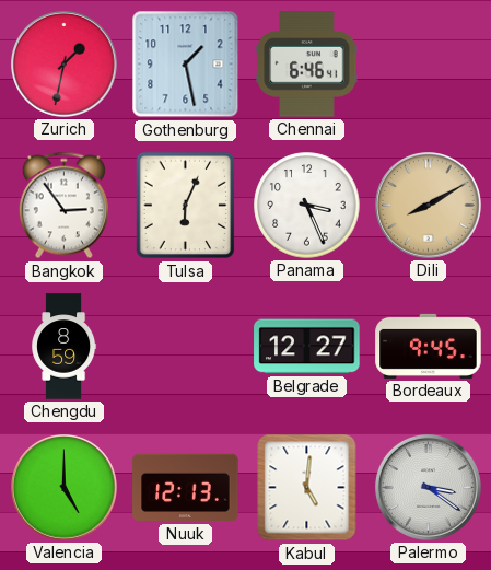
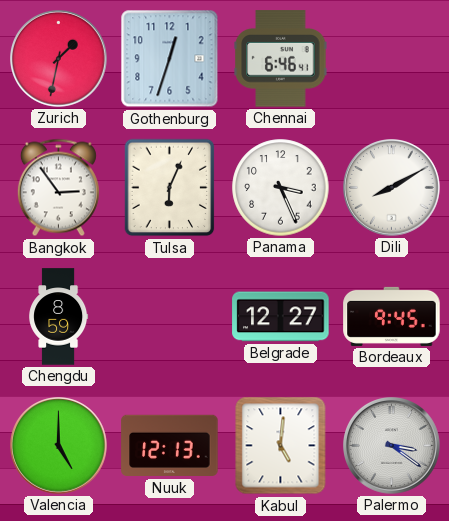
Gothenburg: 1:28 -> 12:33
Dili dial: champagne -> white
